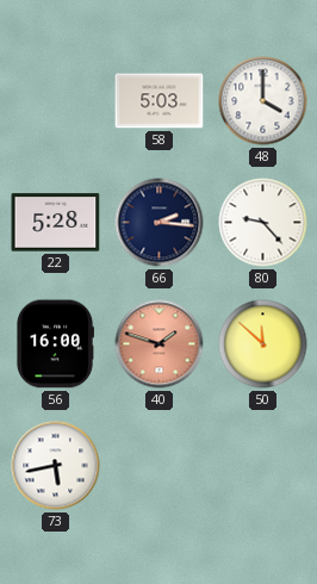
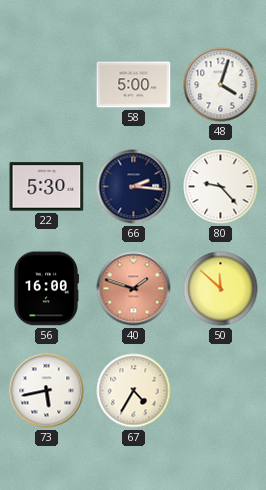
58: 5:03 -> 5:00
48: 4:00 -> 4:03
22: 5:28 -> 5:30
67: none -> 4:35
